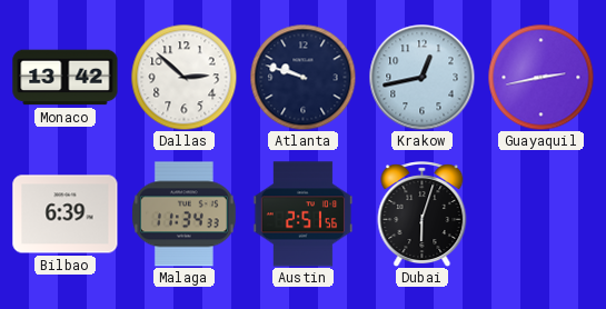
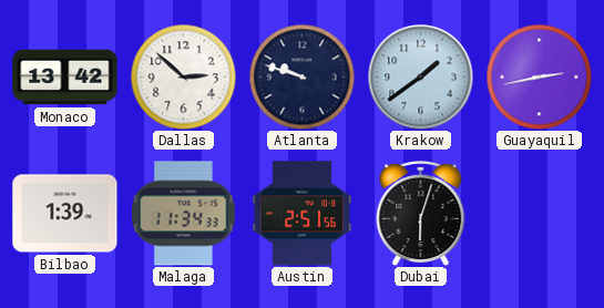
Krakow: 12:43 -> 1:39
Bilbao: 6:39 -> 1:39
